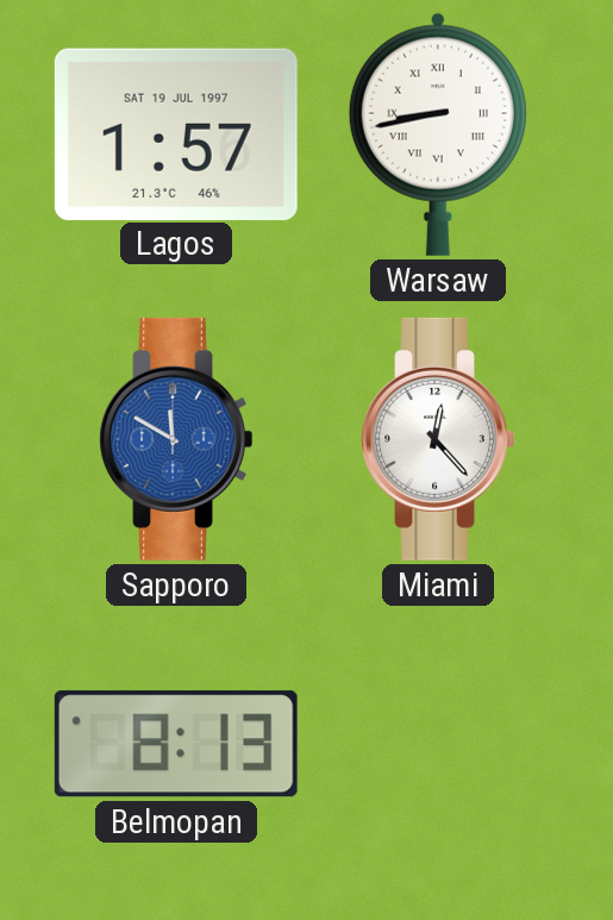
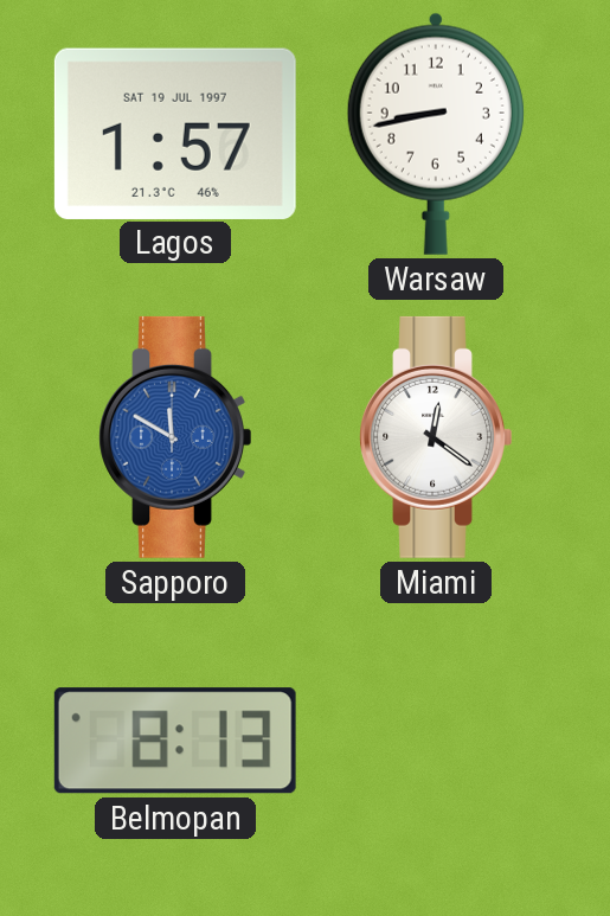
Warsaw numerals: Roman -> Arabic
Miami: 12:23 -> 12:21
